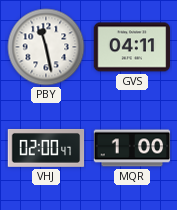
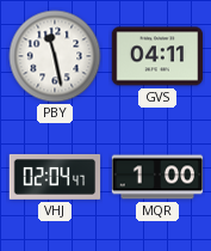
VHJ: 02:00 -> 02:04
